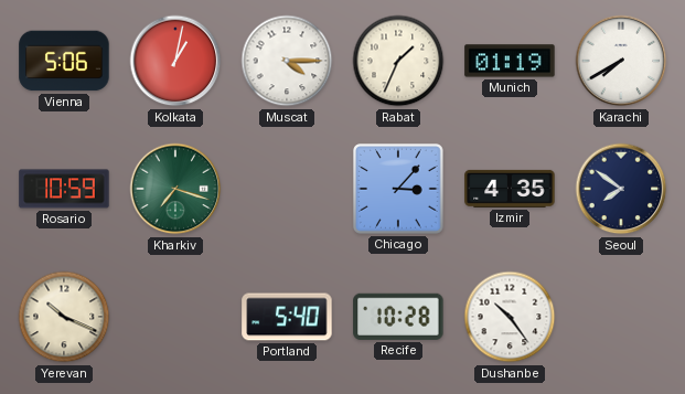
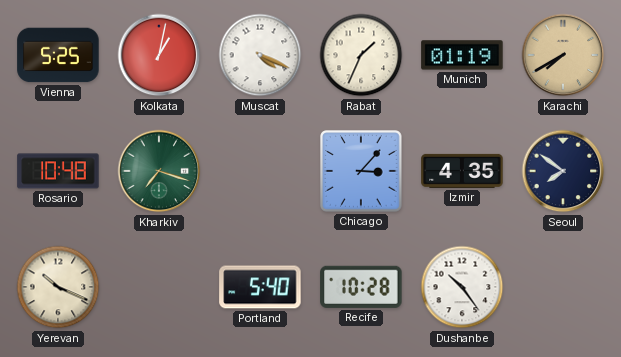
Vienna: 5:06 -> 5:25
Muscat: 4:15 -> 4:19
Karachi dial: white -> champagne
Rosario: 10:59 -> 10:48
